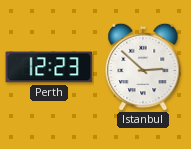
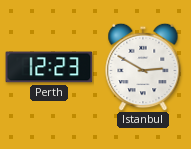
Istanbul: 2:52 -> 2:50
